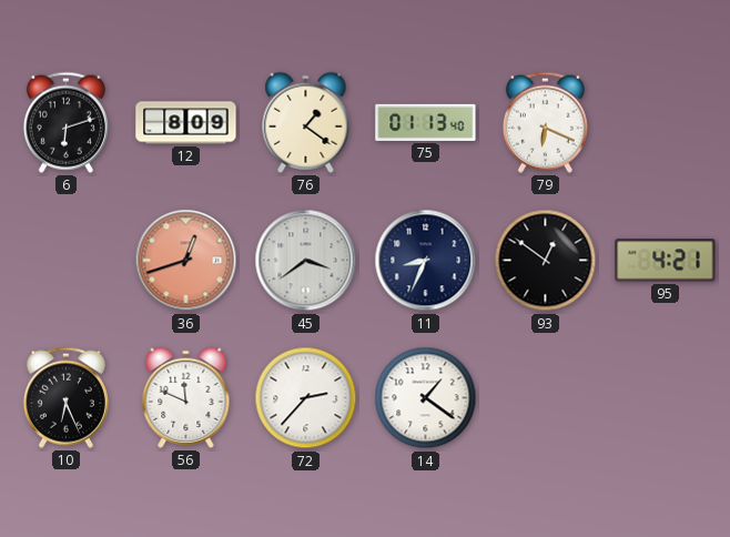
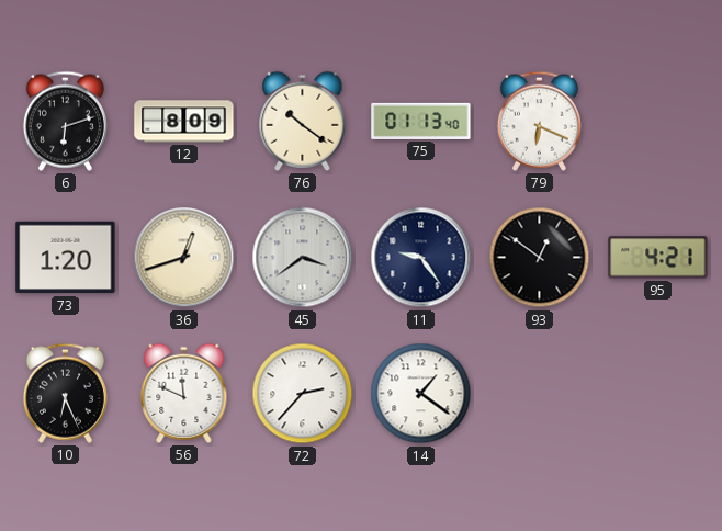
76: 1:21 -> 10:21
73: none -> 1:20
36 dial: salmon -> cream
11: 8:34 -> 9:24
